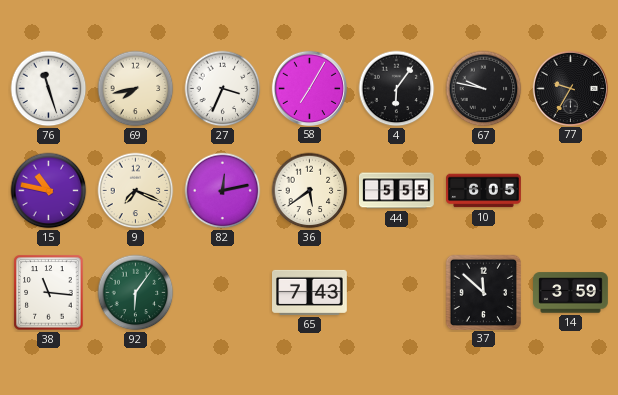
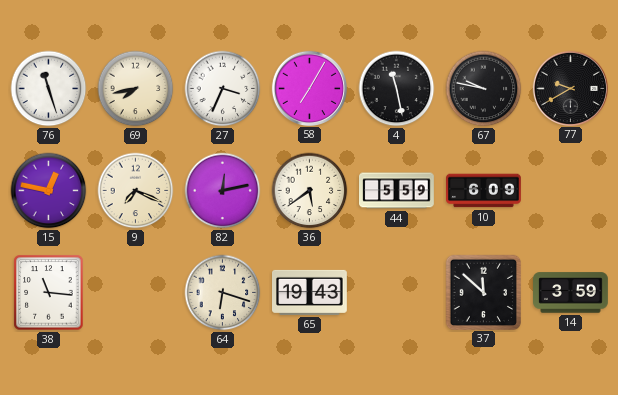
4: 6:06 -> 11:28
77: 9:35 -> 9:40
15: 10:47 -> 12:47
44: 5:55 -> 5:59
10: 6:05 -> 6:09
92: 6:06 -> none
64: none -> 6:18
65: 7:43 -> 19:43
